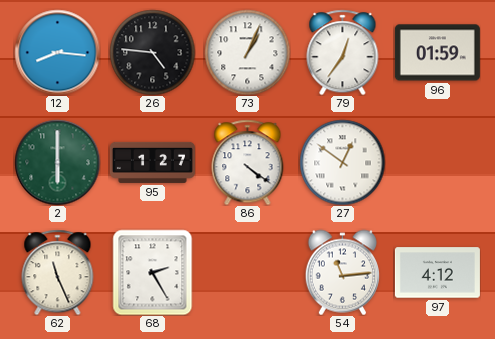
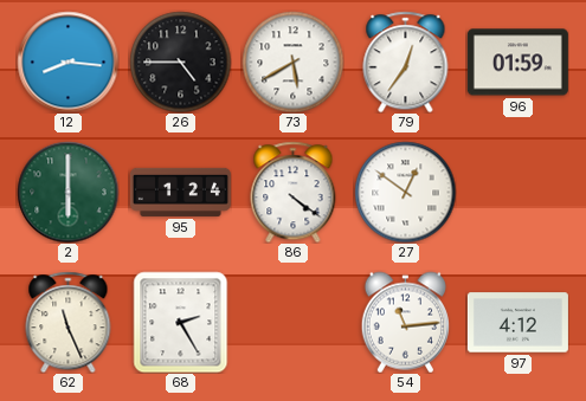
26: 4:46 -> 4:45
73: 1:04 -> 5:40
95: 1:27 -> 1:24
